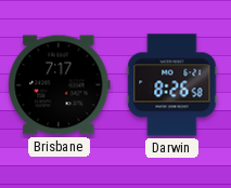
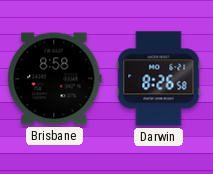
Brisbane: 7:17 -> 8:58
